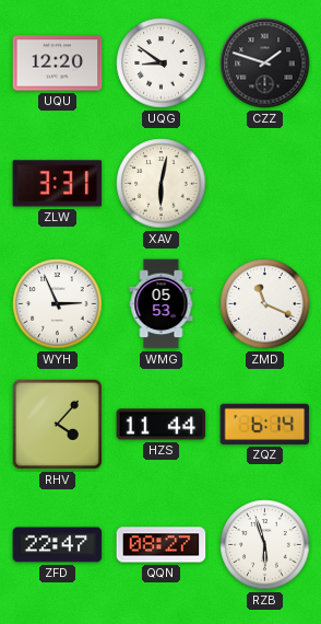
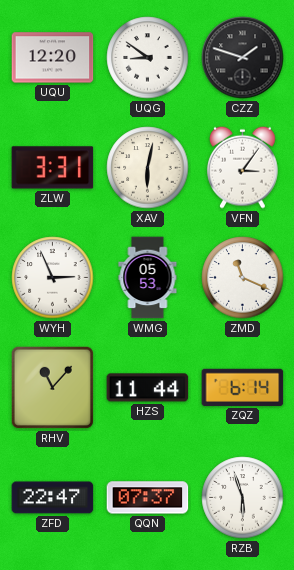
VFN: none -> 3:06
RHV: 4:07 -> 11:07
QQN: 08:27 -> 07:37
